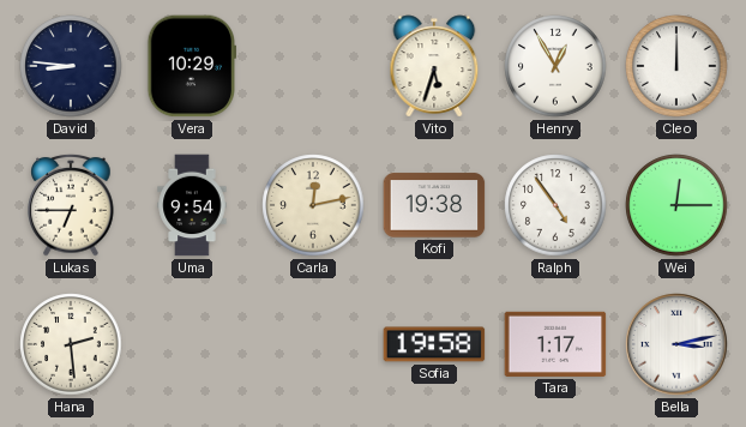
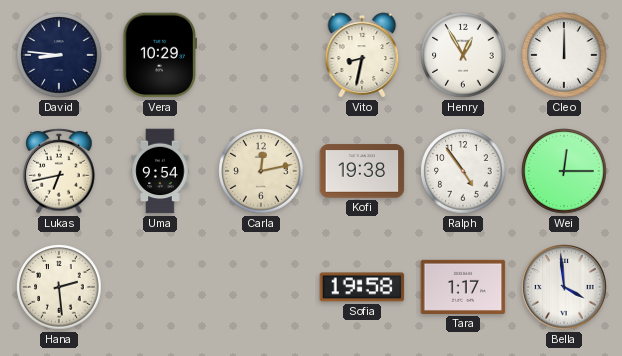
Vito: 5:33 -> 8:32
Lukas: 6:45 -> 6:43
Bella: 3:13 -> 3:59
